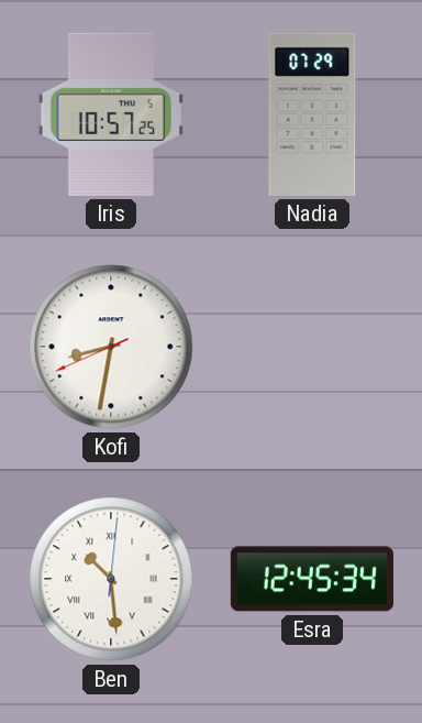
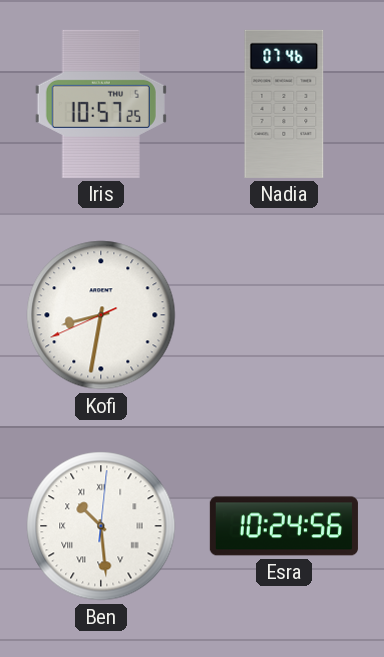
Nadia: 07:29 -> 07:46
Esra: 12:45 -> 10:24
